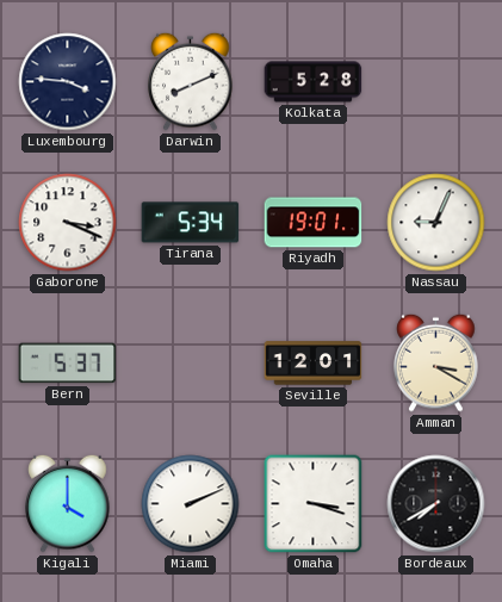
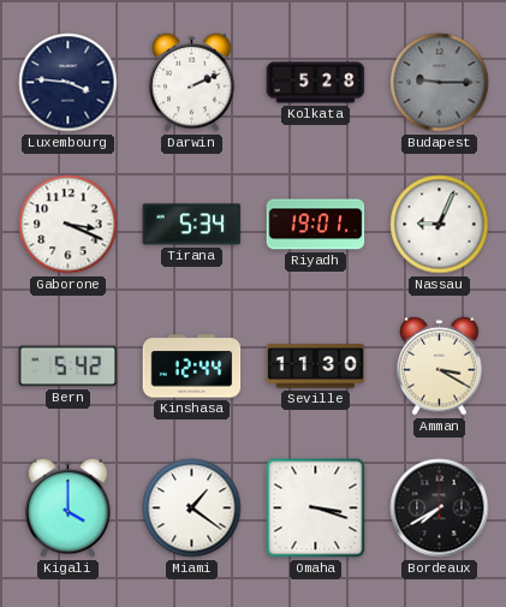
Darwin: 8:11 -> 2:11
Budapest: none -> 9:15
Bern: 5:37 -> 5:42
Kinshasa: none -> 12:44
Seville: 12:01 -> 11:30
Miami: 2:11 -> 1:21
